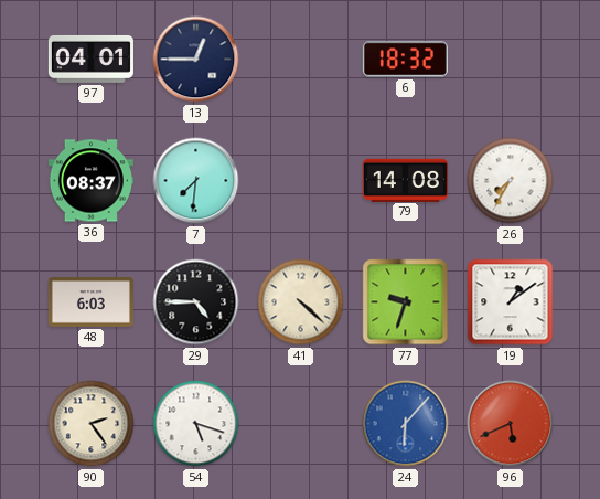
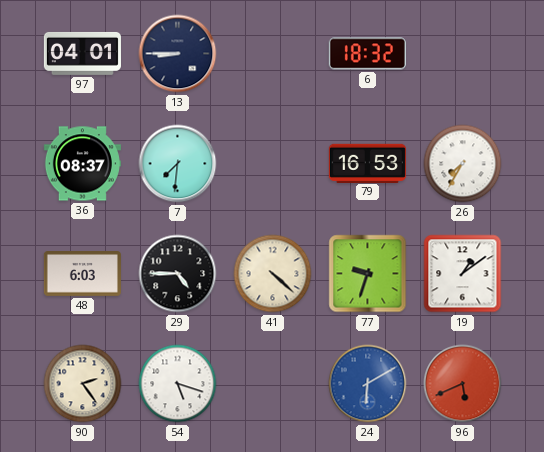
13: 12:45 -> 8:45
79: 14:08 -> 16:53
24: 6:07 -> 6:10
